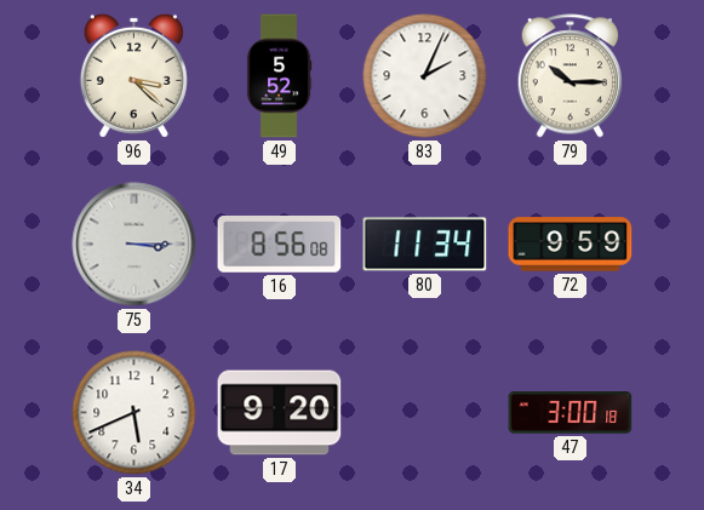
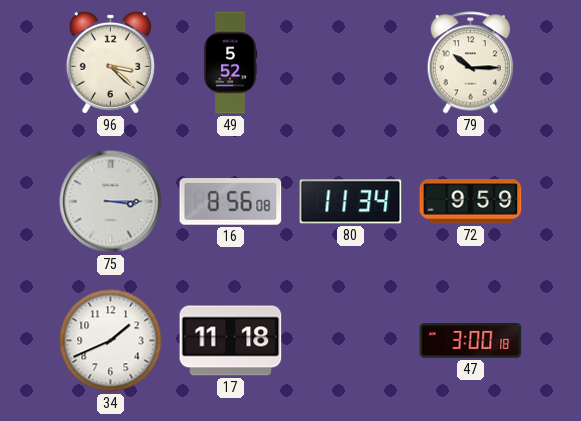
83: 2:04 -> none
34: 5:41 -> 1:41
17: 9:20 -> 11:18
